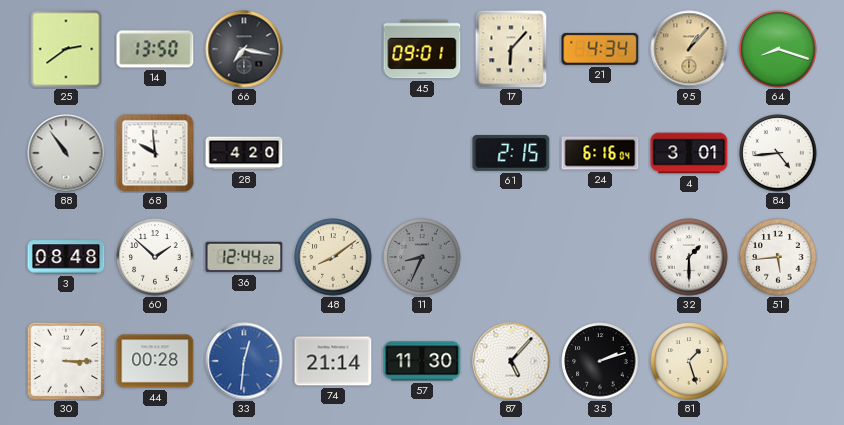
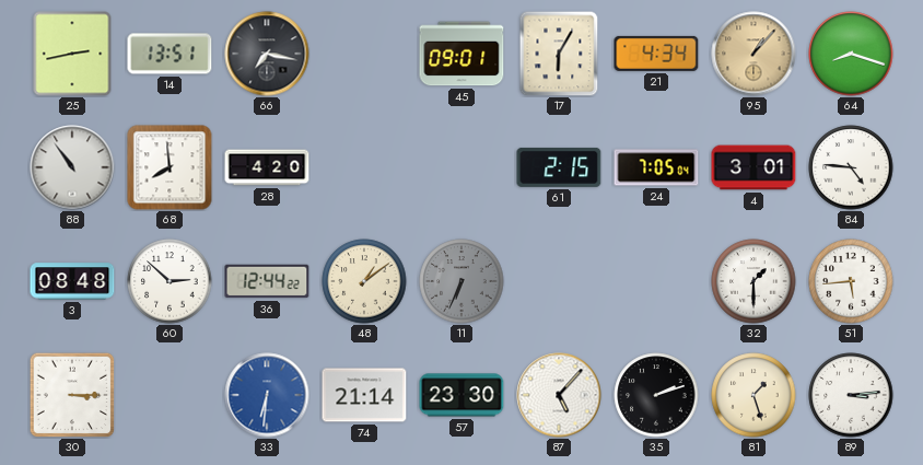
25: 2:39 -> 2:43
14: 13:50 -> 13:51
17: 6:07 -> 6:05
68: 9:59 -> 7:59
24: 6:16 -> 7:05
84: 4:44 -> 4:46
60: 1:52 -> 2:52
48: 8:09 -> 1:09
11: 8:34 -> 6:34
44: 00:28 -> none
33: 12:31 -> 6:31
57: 11:30 -> 23:30
89: none -> 3:14
